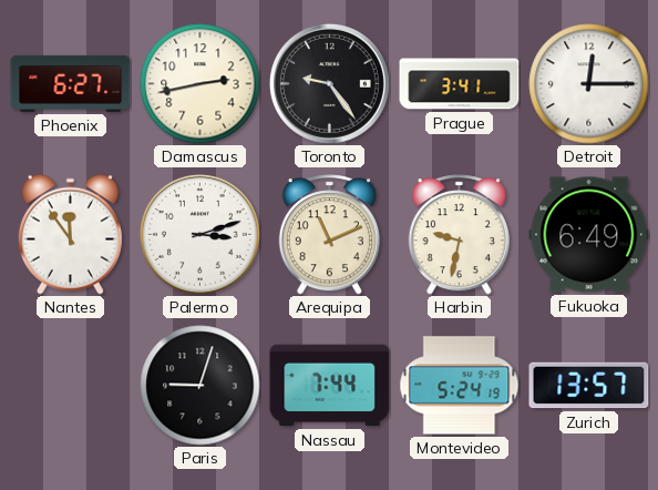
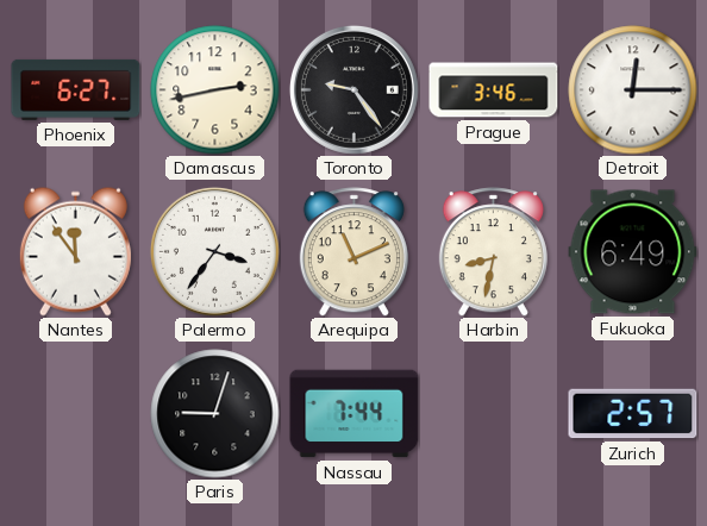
Prague: 3:41 -> 3:46
Palermo: 3:12 -> 3:36
Harbin: 9:32 -> 8:32
Montevideo: 5:24 -> none
Zurich: 13:57 -> 2:57
